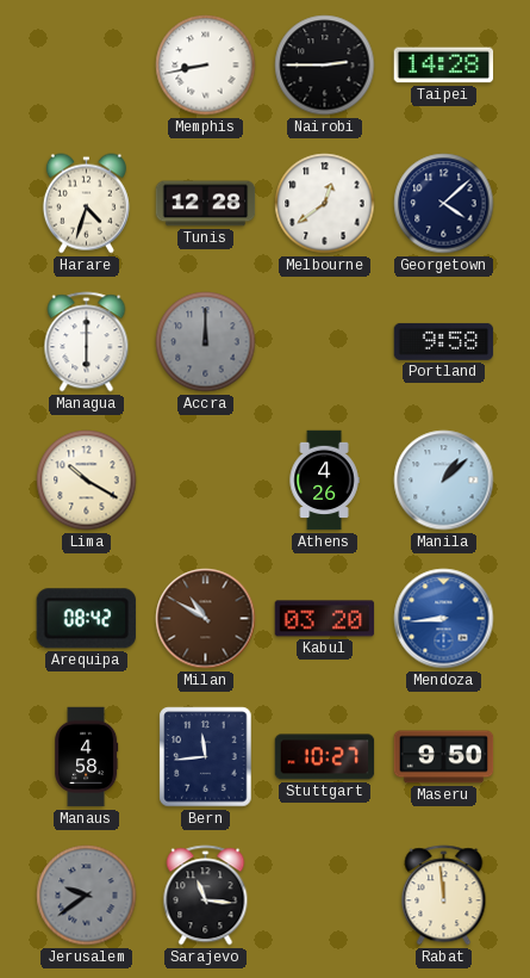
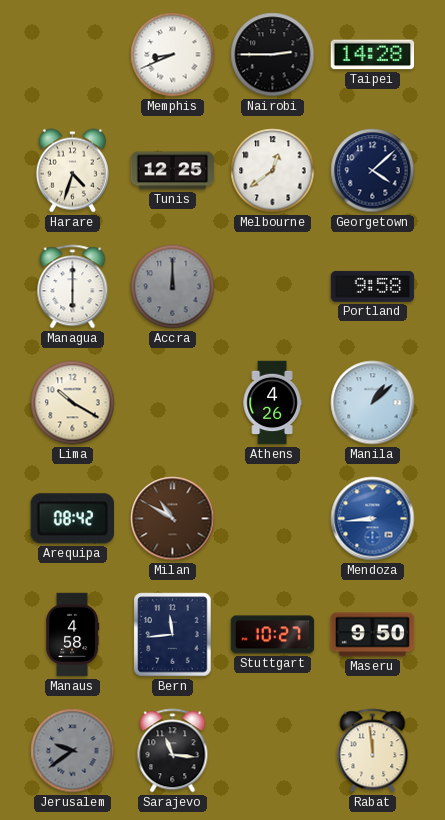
Memphis: 8:43 -> 8:41
Tunis: 12:28 -> 12:25
Kabul: 03:20 -> none
